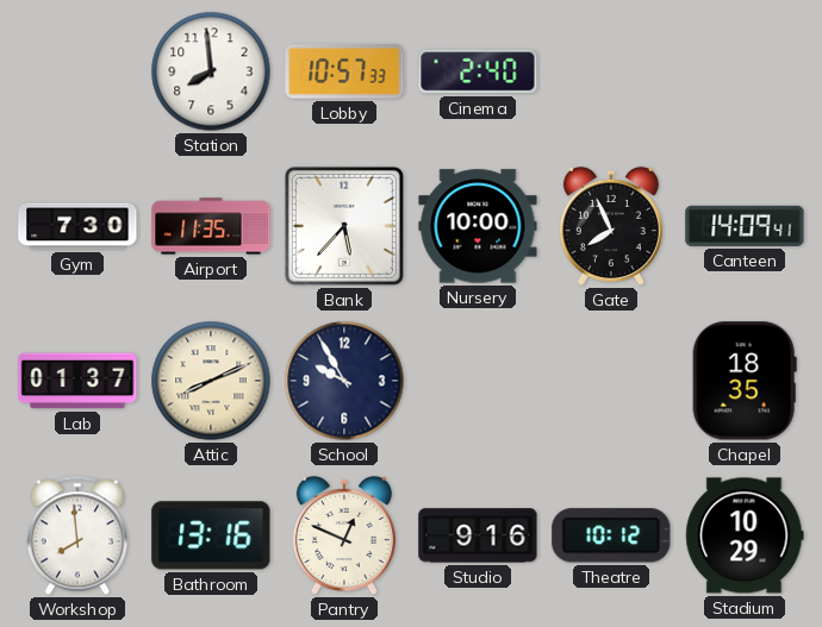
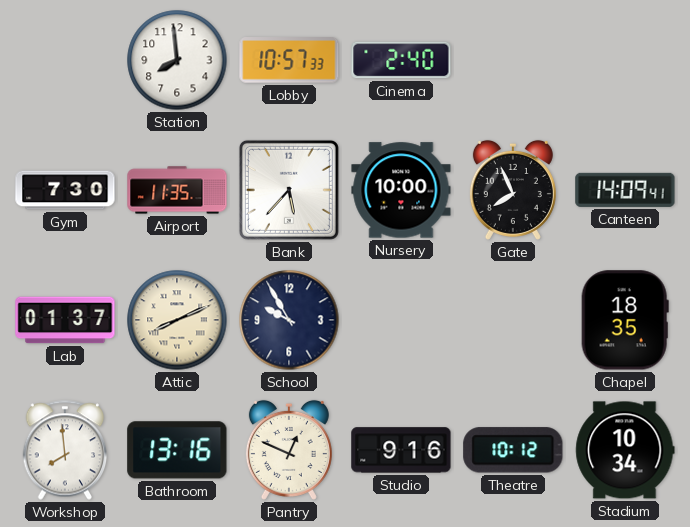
Stadium: 10:29 -> 10:34
